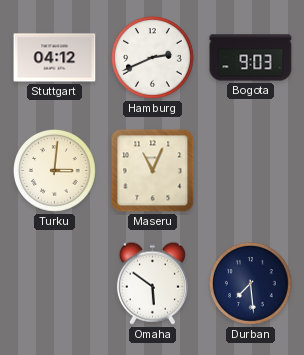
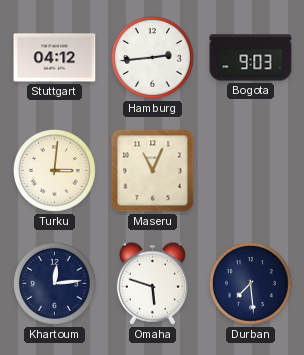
Hamburg: 2:41 -> 2:44
Khartoum: none -> 12:14
Omaha: 5:51 -> 5:48
